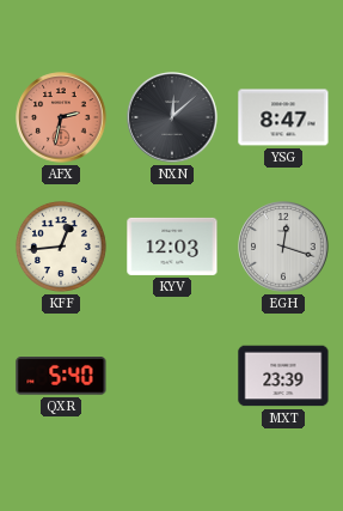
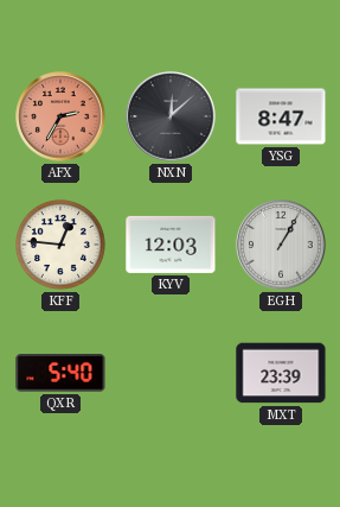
AFX: 2:32 -> 2:35
KFF: 12:44 -> 12:46
EGH: 12:18 -> 1:05
